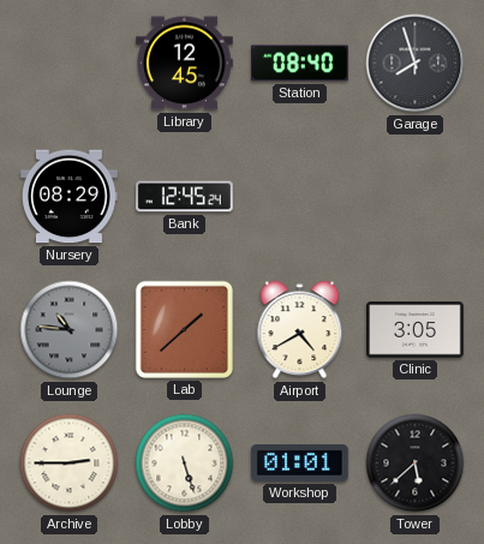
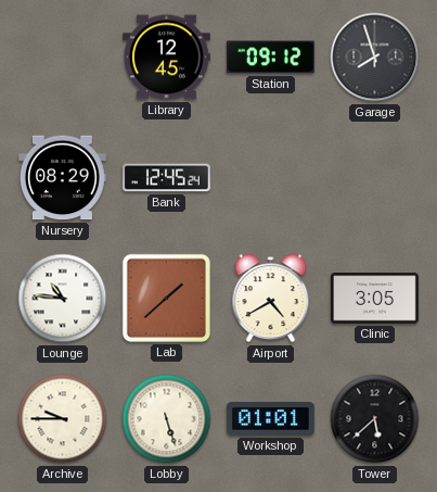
Station: 08:40 -> 09:12
Lounge dial: grey -> white
Archive: 2:45 -> 9:45
